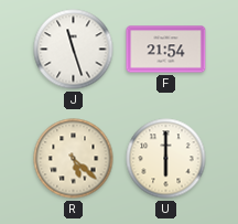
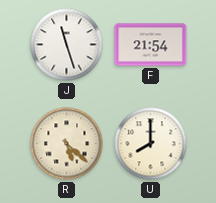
U: 6:00 -> 8:00
